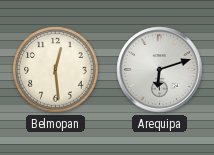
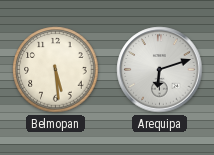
Belmopan: 12:29 -> 5:29
